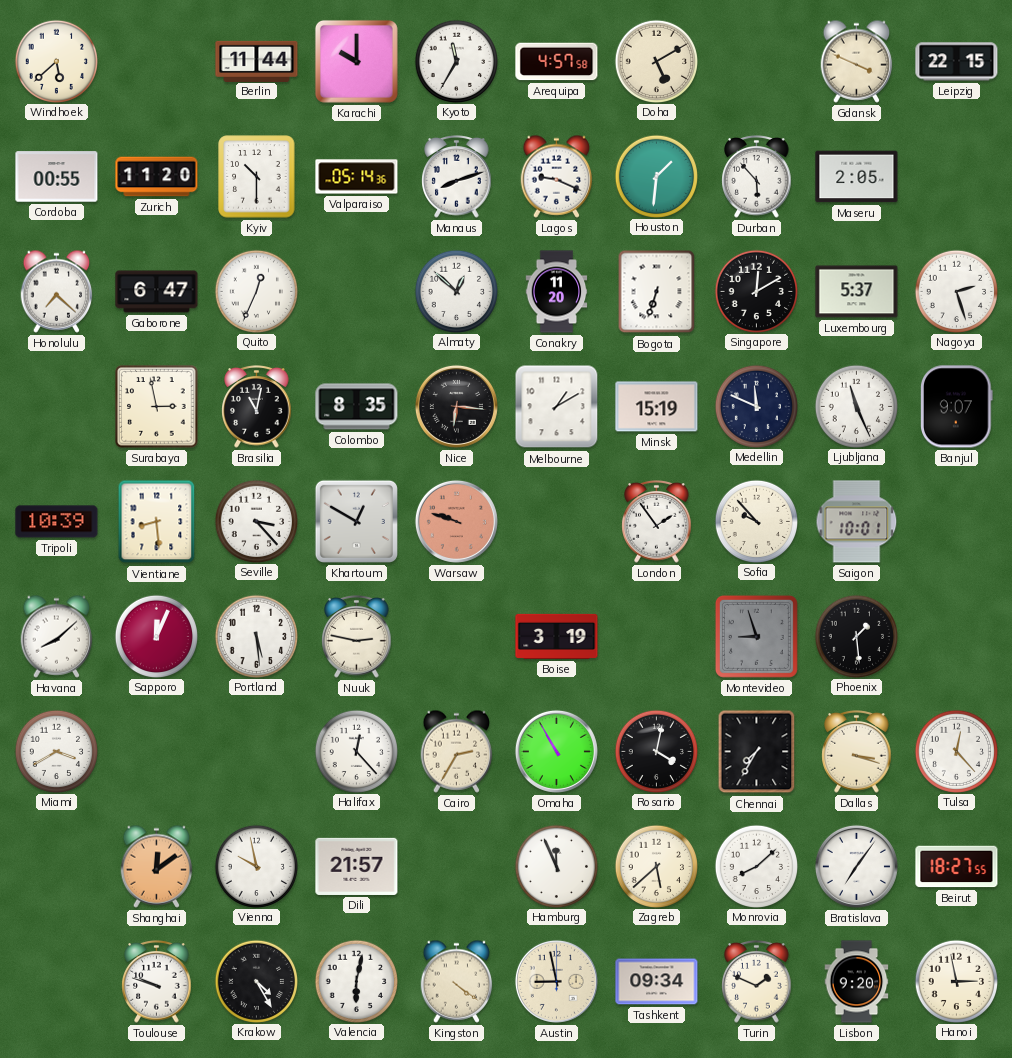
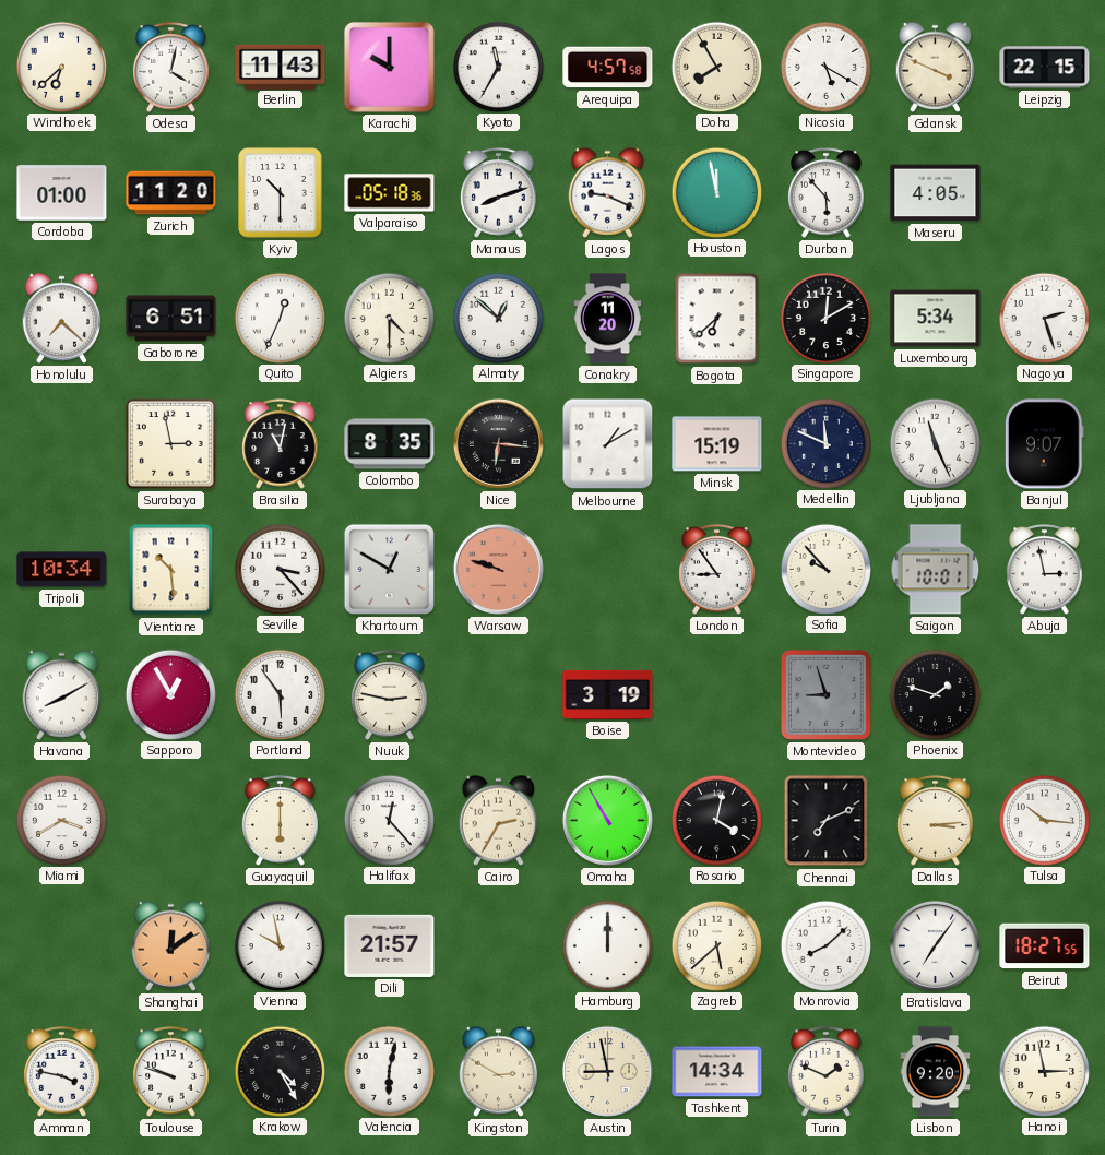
Windhoek: 5:38 -> 6:38
Odesa: none -> 4:02
Berlin: 11:44 -> 11:43
Doha: 5:10 -> 7:55
Nicosia: none -> 5:20
Cordoba: 00:55 -> 01:00
Valparaiso: 05:14 -> 05:18
Houston: 1:31 -> 11:58
Maseru: 2:05 -> 4:05
Gaborone: 6:47 -> 6:51
Algiers: none -> 4:30
Bogota: 6:33 -> 6:38
Luxembourg: 5:37 -> 5:34
Tripoli: 10:39 -> 10:34
Vientiane: 8:29 -> 10:29
London: 1:54 -> 8:54
Abuja: none -> 2:58
Havana: 8:08 -> 8:10
Sapporo: 12:04 -> 12:55
Portland: 5:29 -> 5:54
Phoenix: 1:29 -> 1:48
Guayaquil: none -> 6:00
Chennai: 7:35 -> 7:11
Dallas: 3:18 -> 3:14
Tulsa: 12:23 -> 10:16
Hamburg: 11:56 -> 12:00
Amman: none -> 3:47
Kingston: 4:21 -> 2:50
Tashkent: 09:34 -> 14:34
